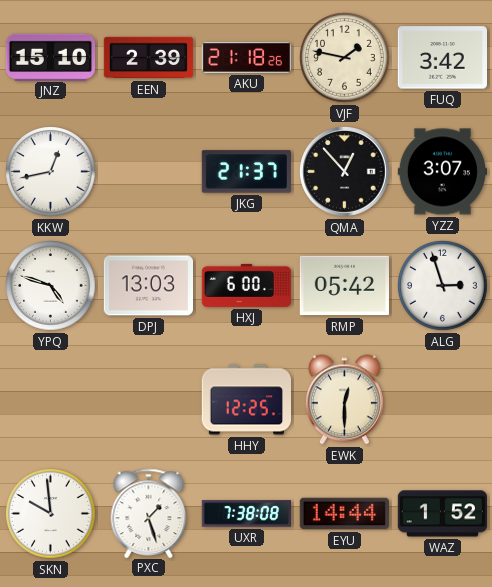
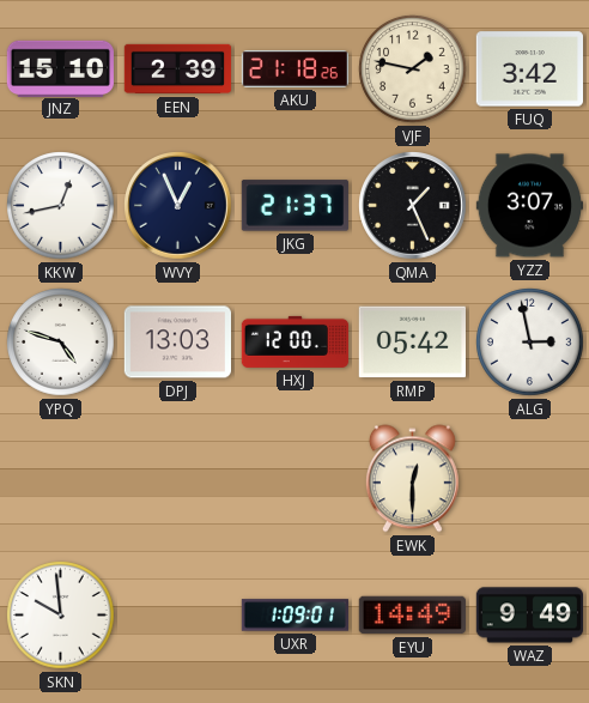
WVY: none -> 12:56
QMA: 12:53 -> 1:26
HXJ: 6:00 -> 12:00
ALG: 2:57 -> 2:58
HHY: 12:25 -> none
PXC: 1:27 -> none
UXR: 7:38 -> 1:09
EYU: 14:44 -> 14:49
WAZ: 1:52 -> 9:49
